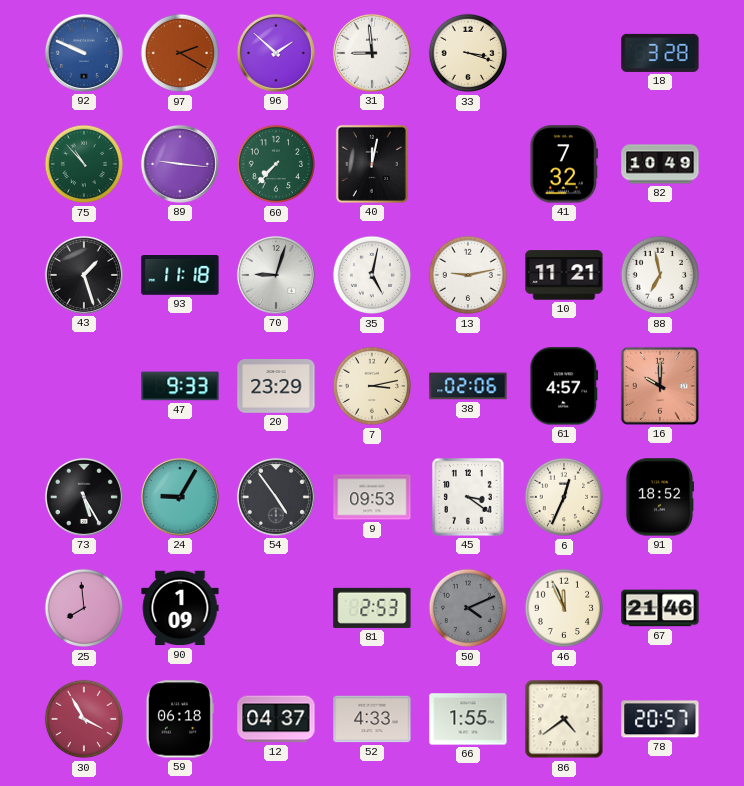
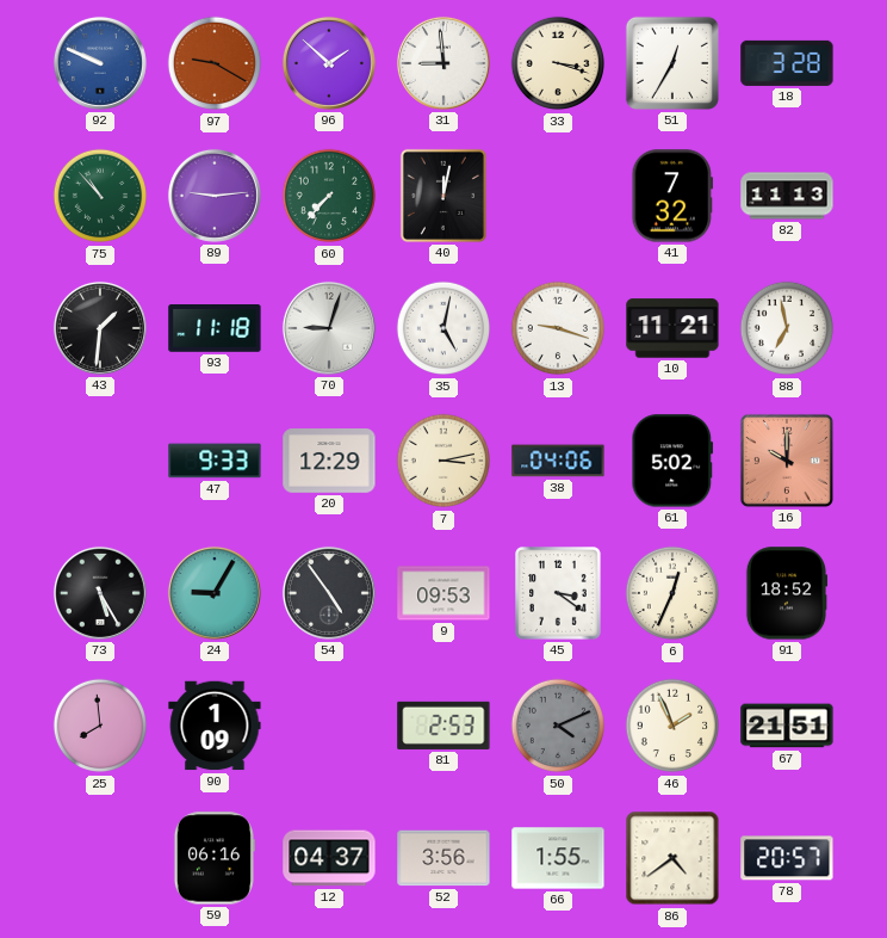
97: 2:20 -> 9:20
51: none -> 12:35
89: 9:16 -> 9:14
82: 10:49 -> 11:13
43: 1:27 -> 1:31
13: 9:13 -> 9:18
20: 23:29 -> 12:29
38: 02:06 -> 04:06
61: 4:57 -> 5:02
46: 11:56 -> 1:56
67: 21:46 -> 21:51
30: 3:55 -> none
59: 06:18 -> 06:16
52: 4:33 -> 3:56
